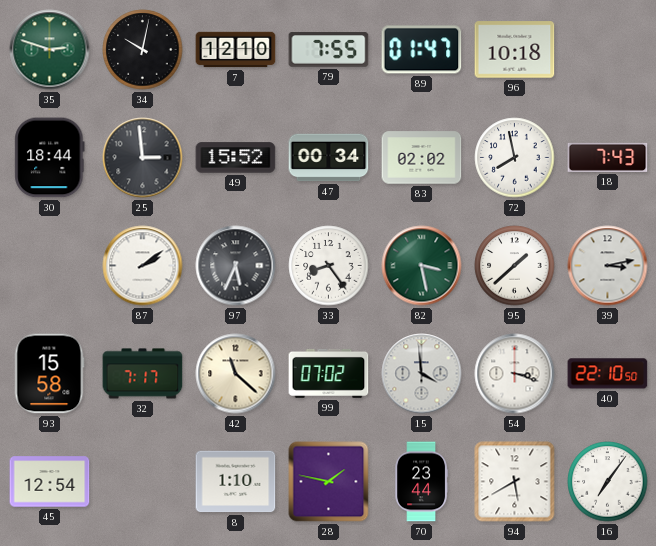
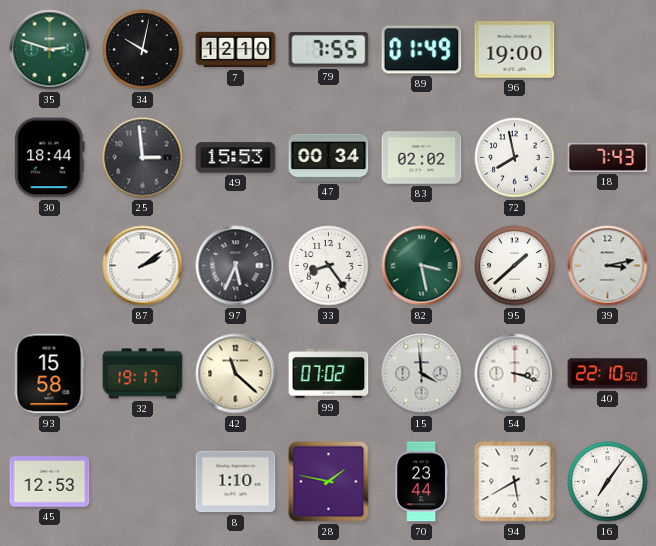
89: 01:47 -> 01:49
96: 10:18 -> 19:00
49: 15:52 -> 15:53
32: 7:17 -> 19:17
45: 12:54 -> 12:53
